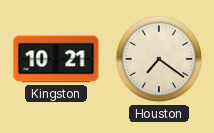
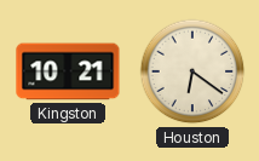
Houston: 7:21 -> 6:21
